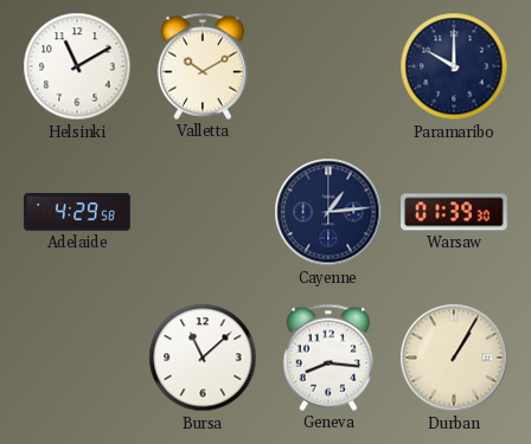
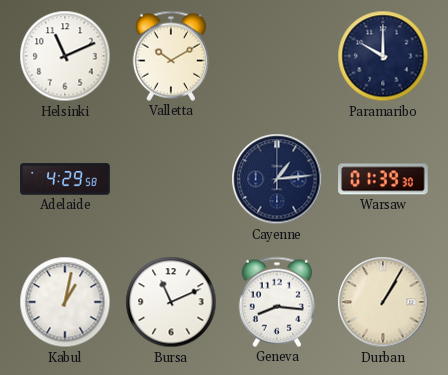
Helsinki: 11:10 -> 11:11
Kabul: none -> 1:02
Bursa: 11:08 -> 11:11
